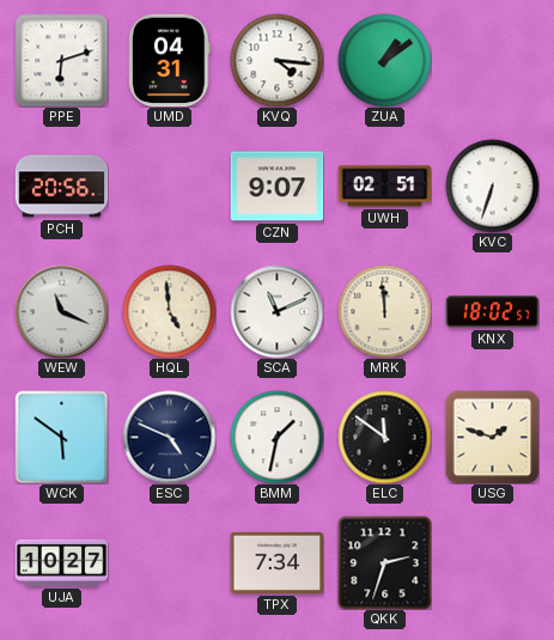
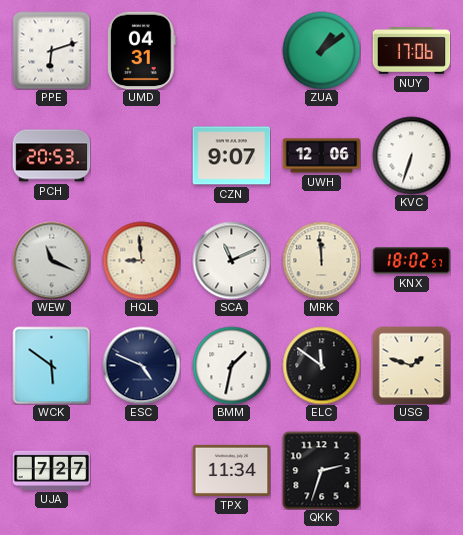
KVQ: 4:16 -> none
NUY: none -> 17:06
PCH: 20:56 -> 20:53
UWH: 02:51 -> 12:06
HQL: 4:59 -> 8:59
UJA: 10:27 -> 7:27
TPX: 7:34 -> 11:34
